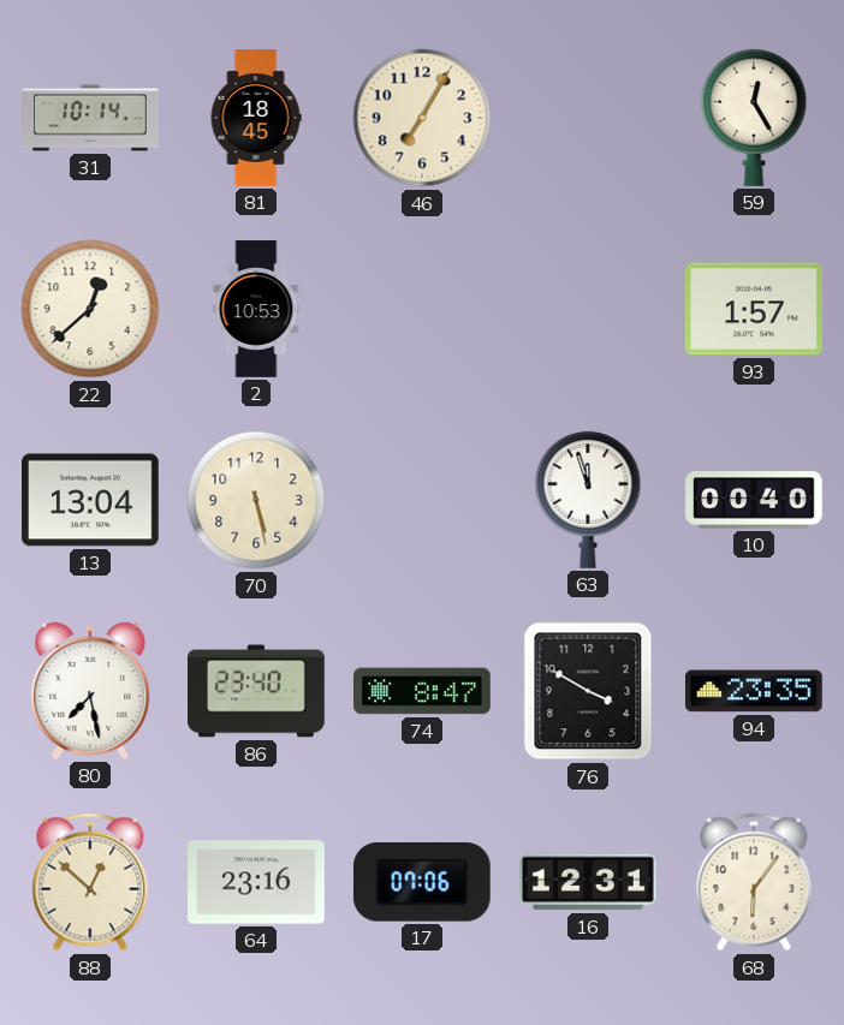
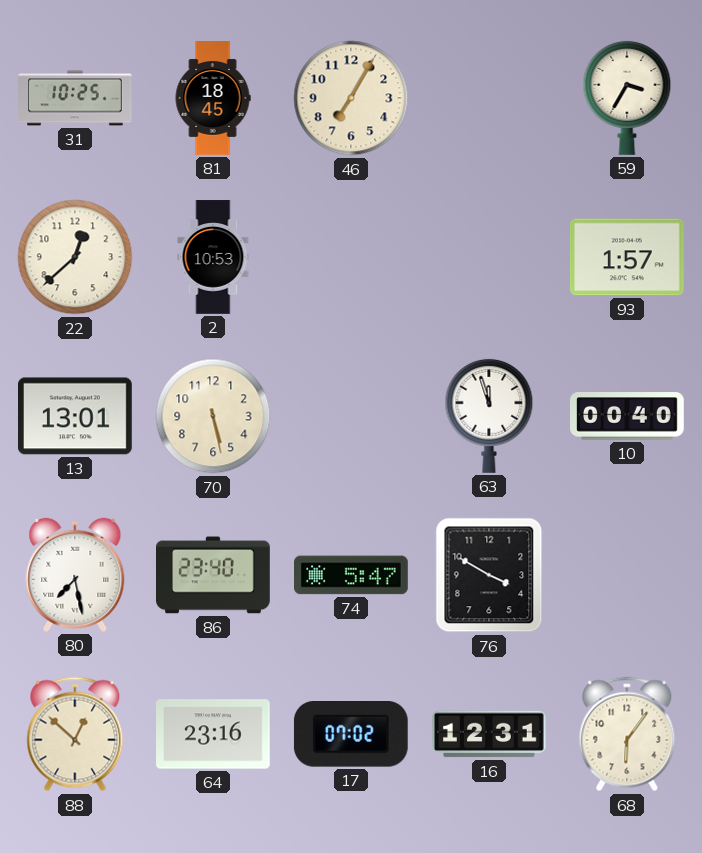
31: 10:14 -> 10:25
59: 12:25 -> 3:35
13: 13:04 -> 13:01
74: 8:47 -> 5:47
94: 23:35 -> none
17: 07:06 -> 07:02
